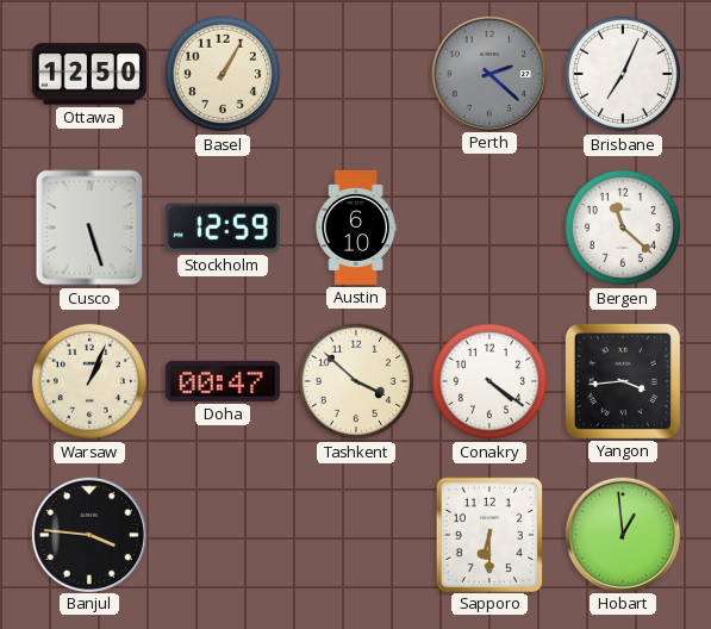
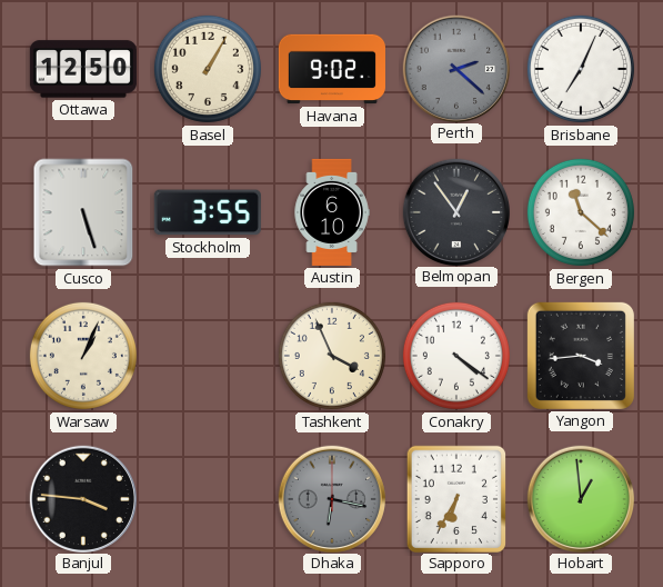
Havana: none -> 9:02
Stockholm: 12:59 -> 3:55
Belmopan: none -> 12:54
Doha: 00:47 -> none
Tashkent: 3:52 -> 3:56
Dhaka: none -> 6:17
Sapporo: 6:30 -> 6:35
